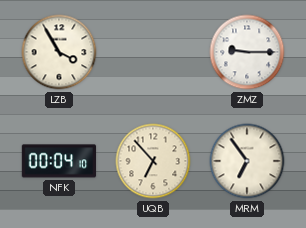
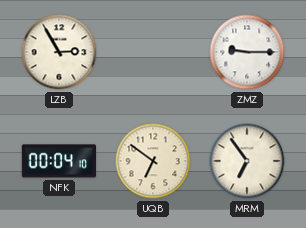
LZB: 3:55 -> 2:55
UQB: 6:53 -> 6:51
